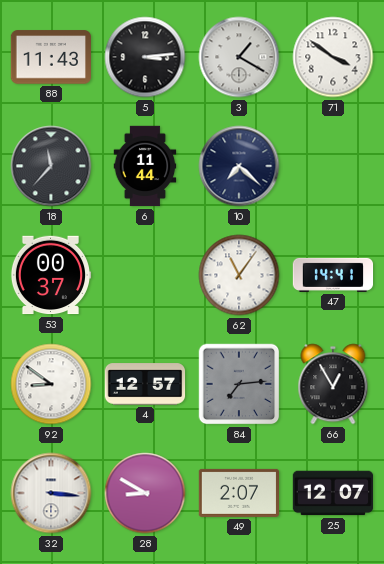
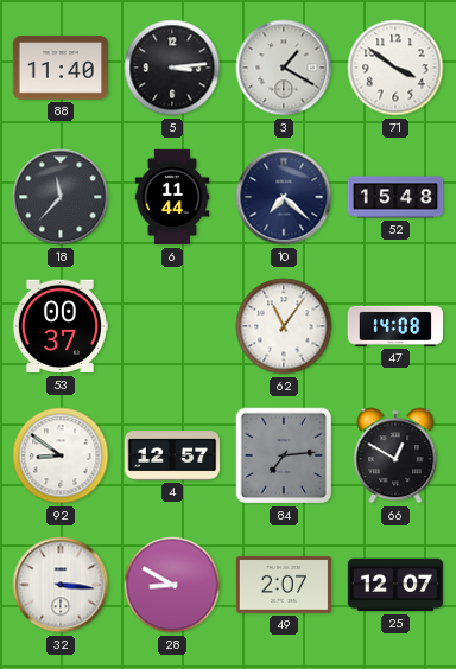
88: 11:43 -> 11:40
52: none -> 15:48
47: 14:41 -> 14:08
66: 12:55 -> 12:50
